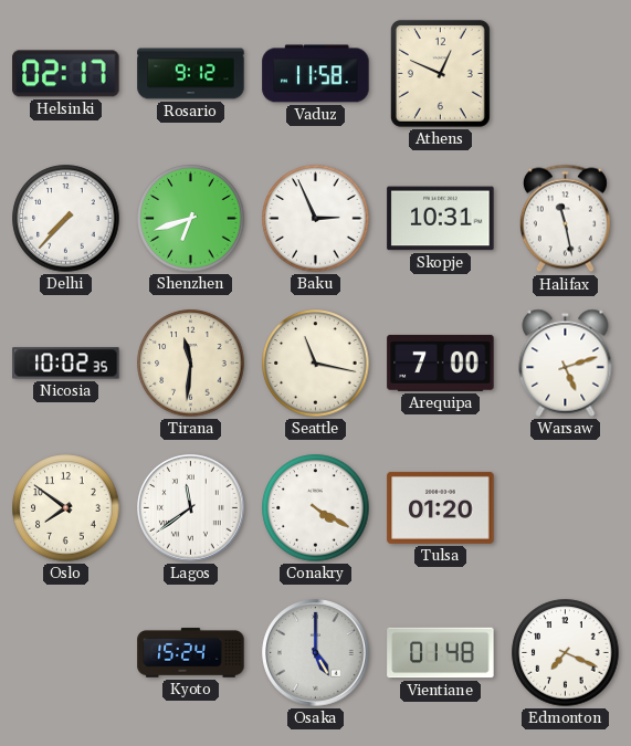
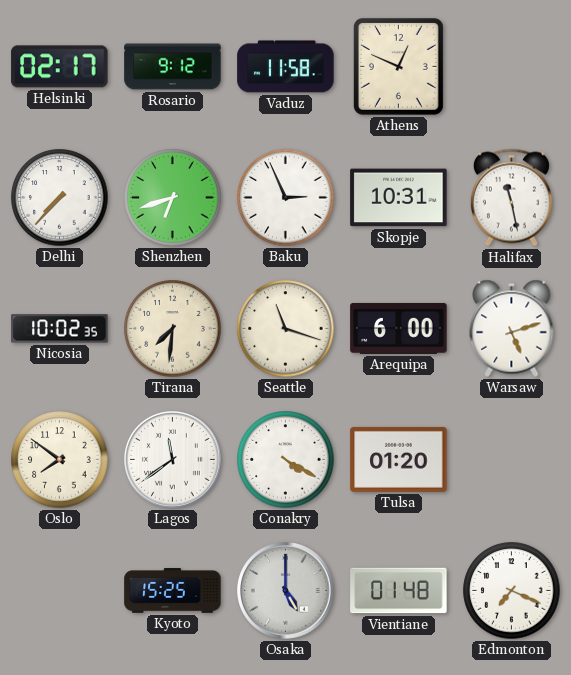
Tirana: 11:31 -> 7:31
Seattle: 11:17 -> 11:18
Arequipa: 7:00 -> 6:00
Kyoto: 15:24 -> 15:25
